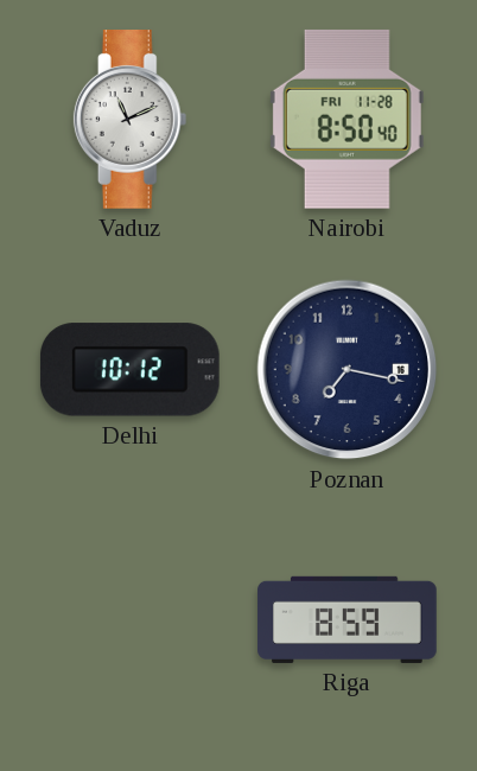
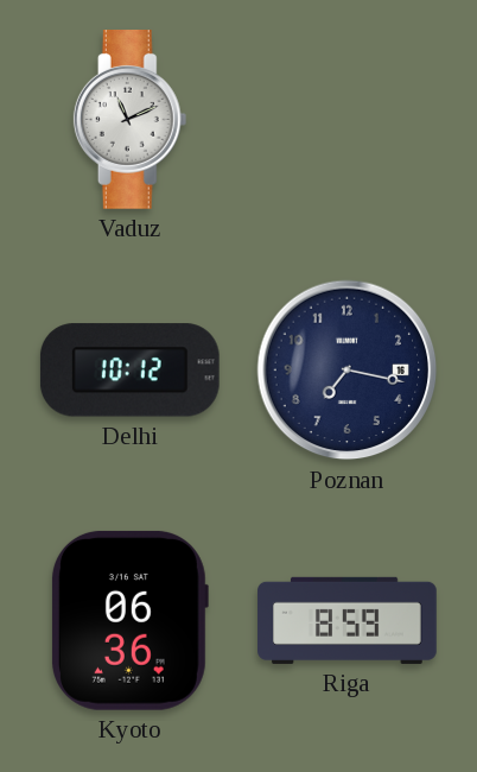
Nairobi: 8:50 -> none
Kyoto: none -> 06:36
